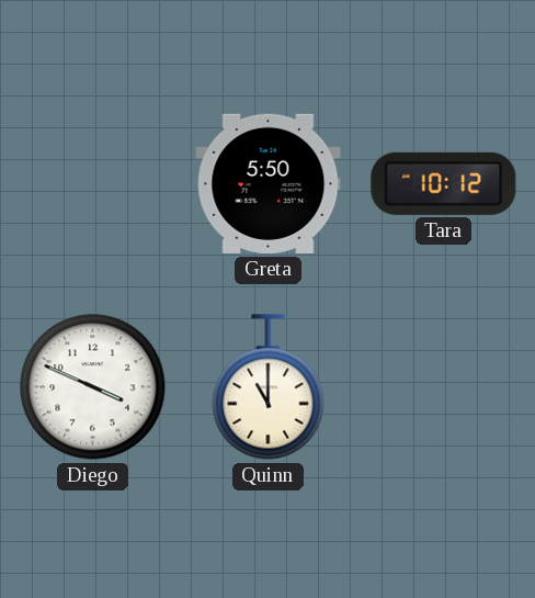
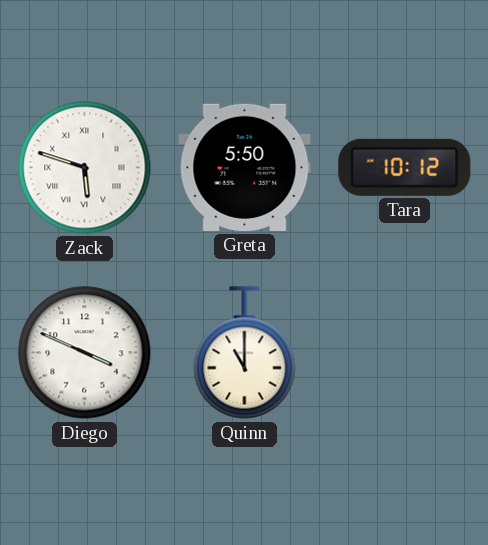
Zack: none -> 5:48
